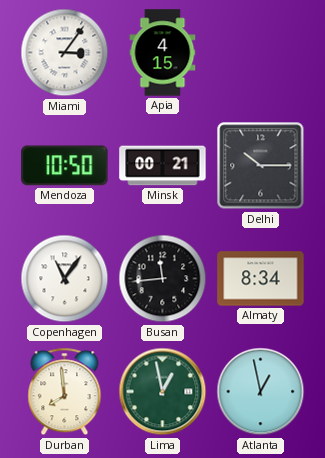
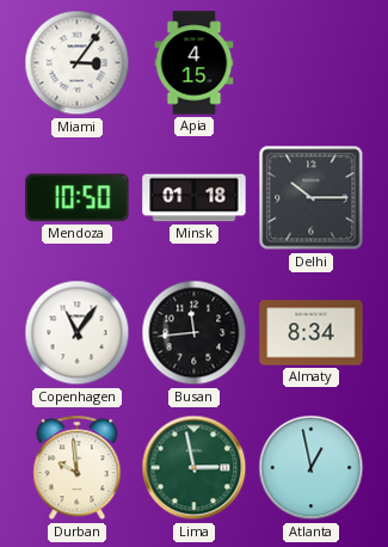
Minsk: 00:21 -> 01:18
Durban: 7:59 -> 9:59
Lima: 12:58 -> 2:58
